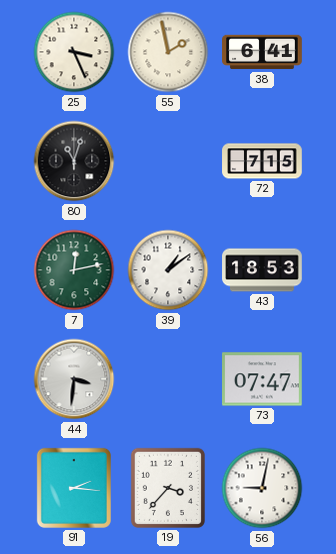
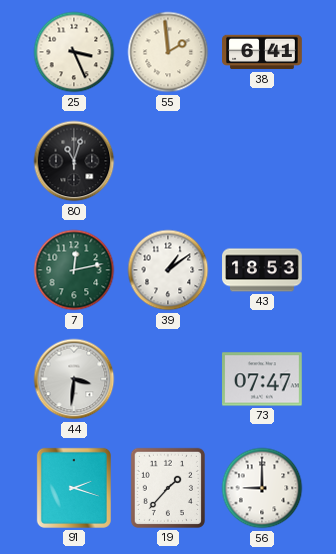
55: 1:58 -> 1:59
72: 7:15 -> none
91: 2:16 -> 2:18
19: 3:37 -> 1:37
56: 9:02 -> 9:00
